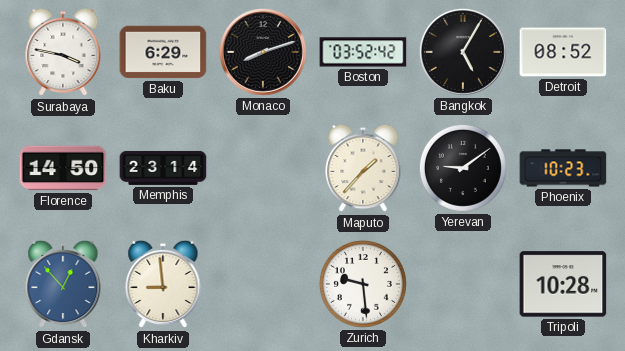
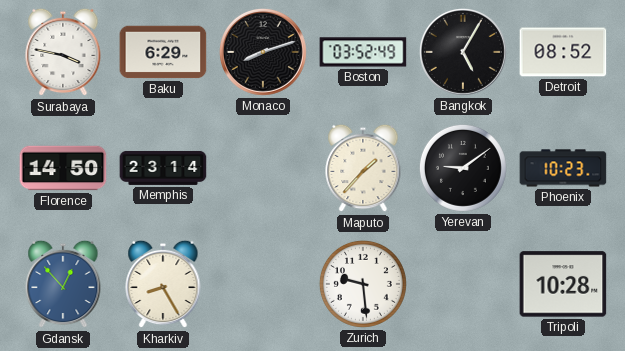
Boston: 03:52:42 -> 03:52:49
Kharkiv: 8:59 -> 8:25
